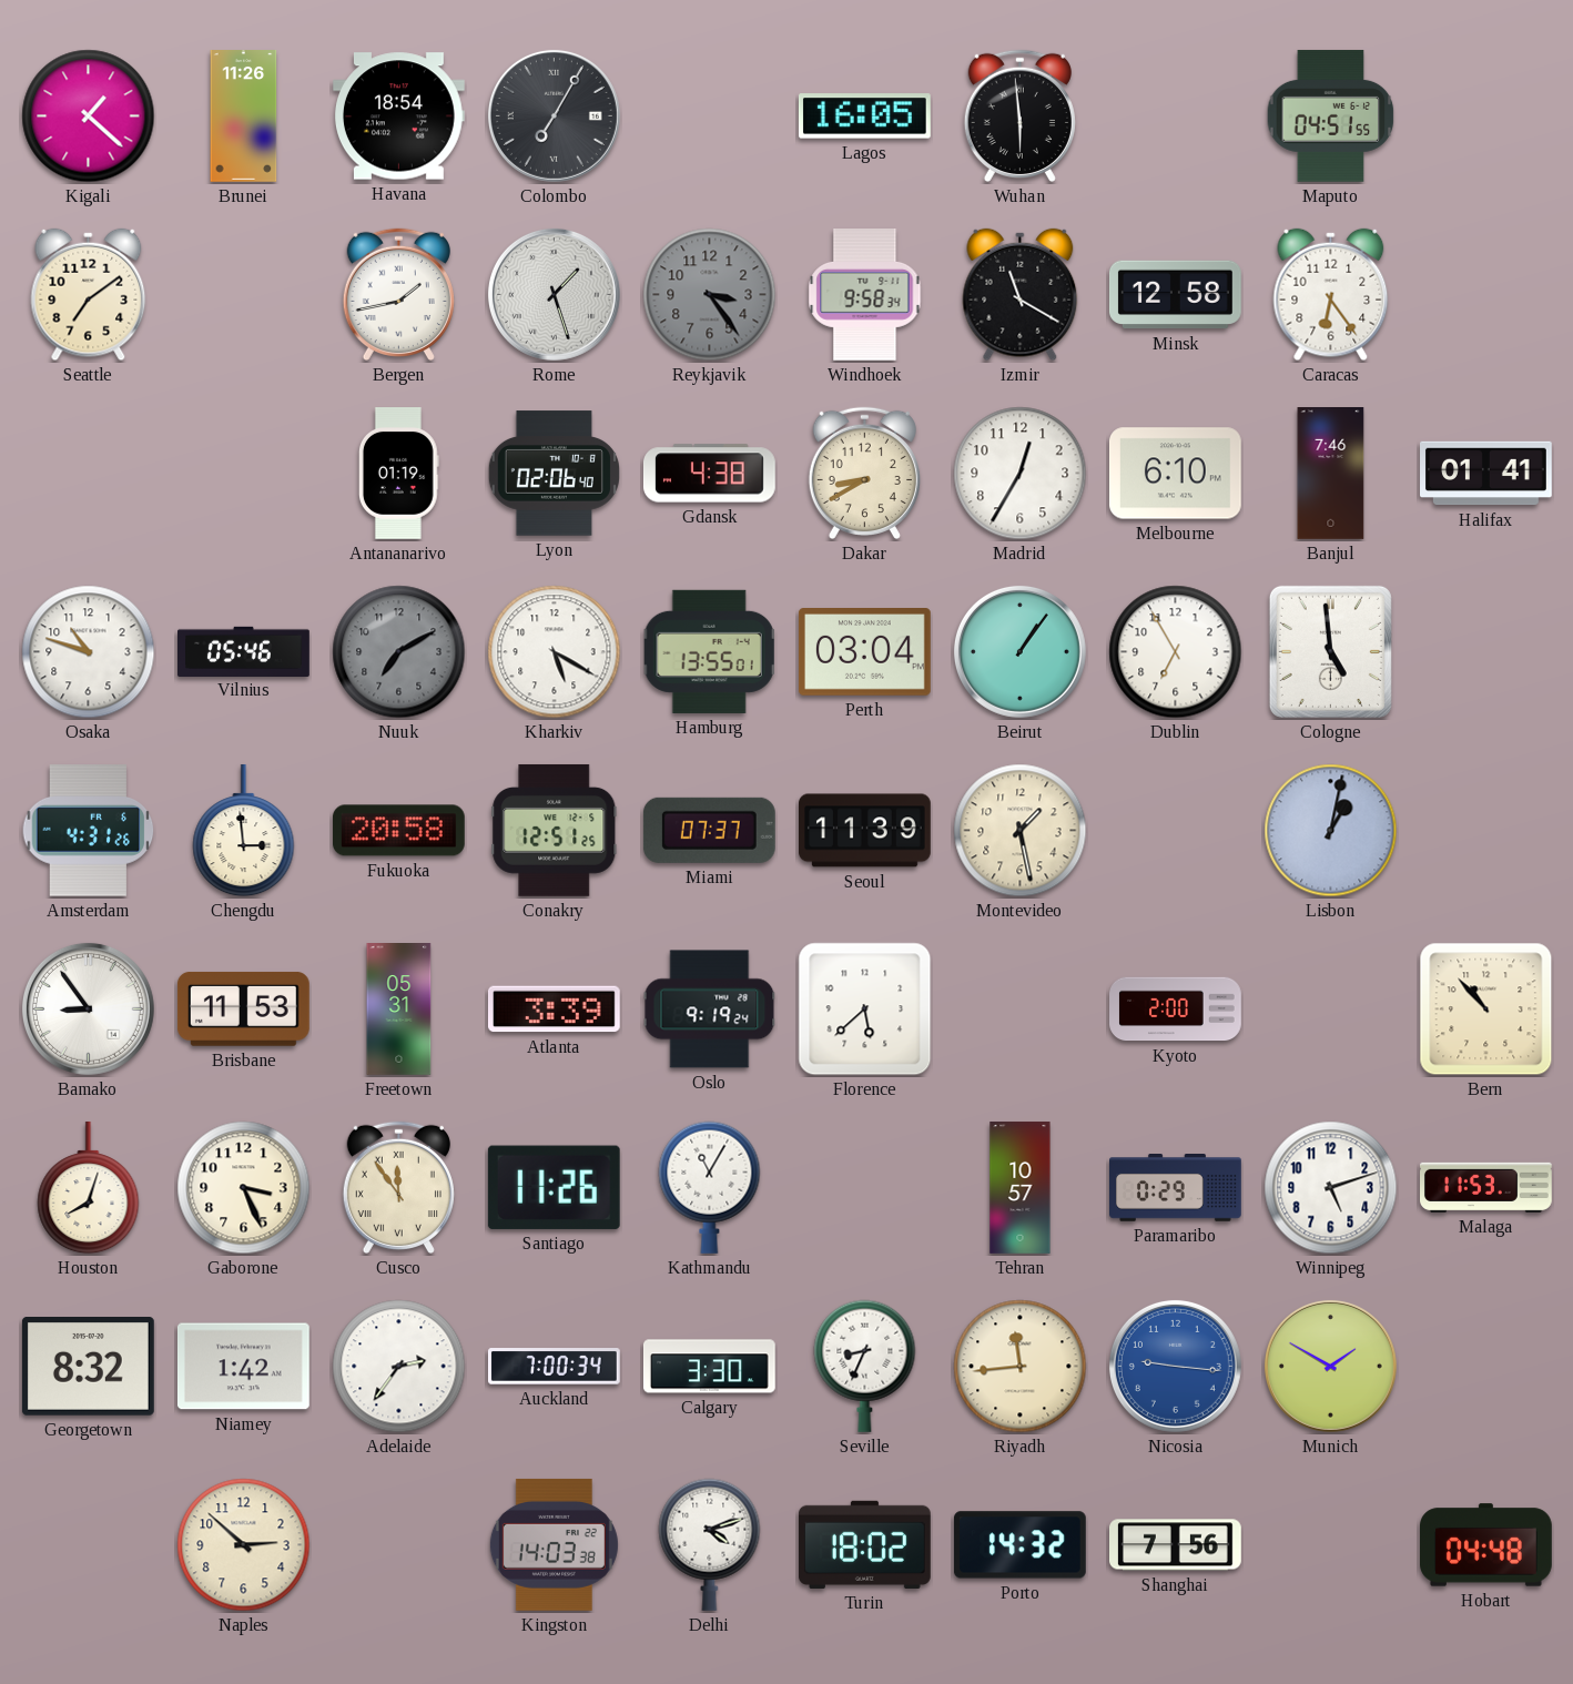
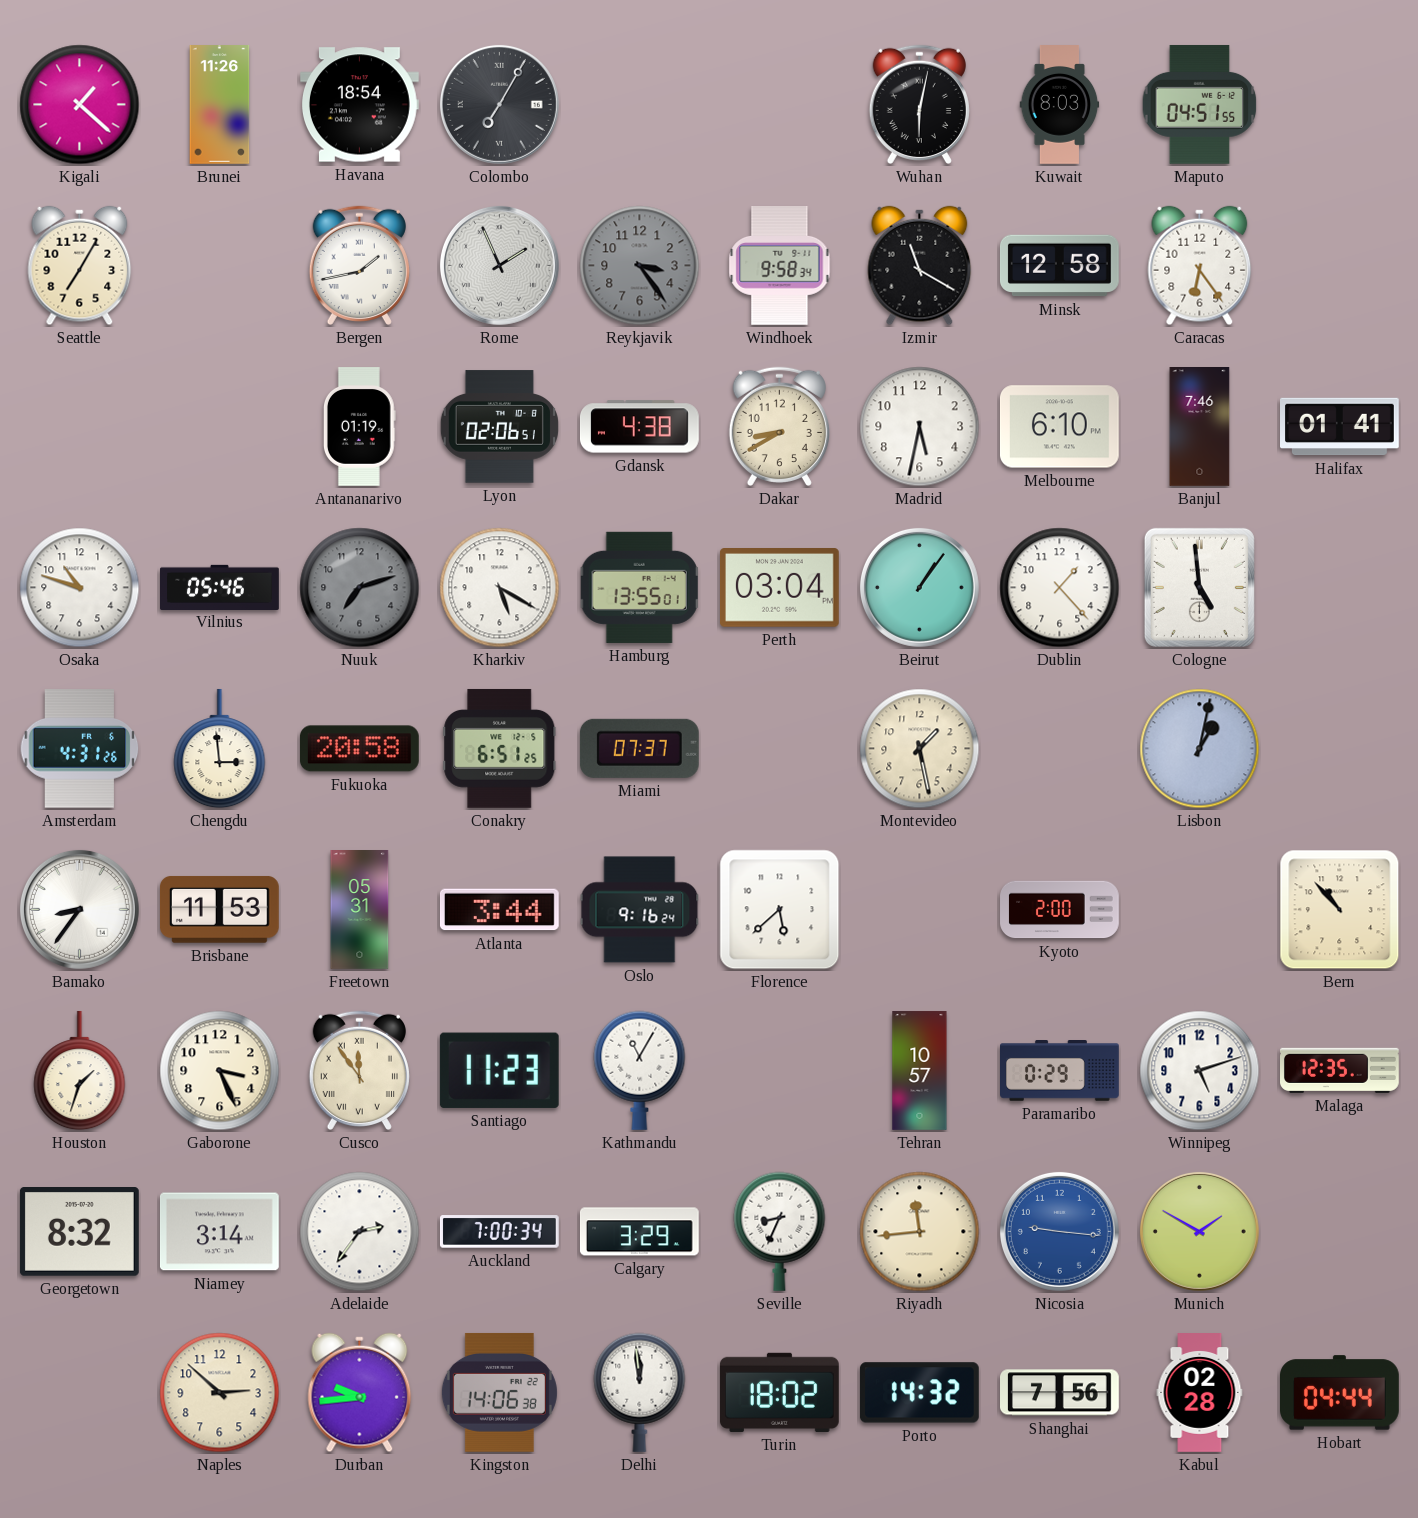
Lagos: 16:05 -> none
Wuhan: 5:59 -> 6:02
Kuwait: none -> 8:03
Seattle: 7:09 -> 7:05
Rome: 1:27 -> 1:56
Lyon: 02:06:40 -> 02:06:51
Madrid: 12:35 -> 5:32
Nuuk: 7:10 -> 7:12
Dublin: 6:55 -> 1:23
Conakry: 12:51 -> 6:51
Seoul: 11:39 -> none
Bamako: 8:54 -> 8:36
Atlanta: 3:39 -> 3:44
Oslo: 9:19 -> 9:16
Houston: 8:03 -> 1:33
Santiago: 11:26 -> 11:23
Malaga: 11:53 -> 12:35
Niamey: 1:42 -> 3:14
Calgary: 3:30 -> 3:29
Durban: none -> 9:44
Kingston: 14:03 -> 14:06
Delhi: 4:12 -> 11:59
Kabul: none -> 02:28
Hobart: 04:48 -> 04:44
